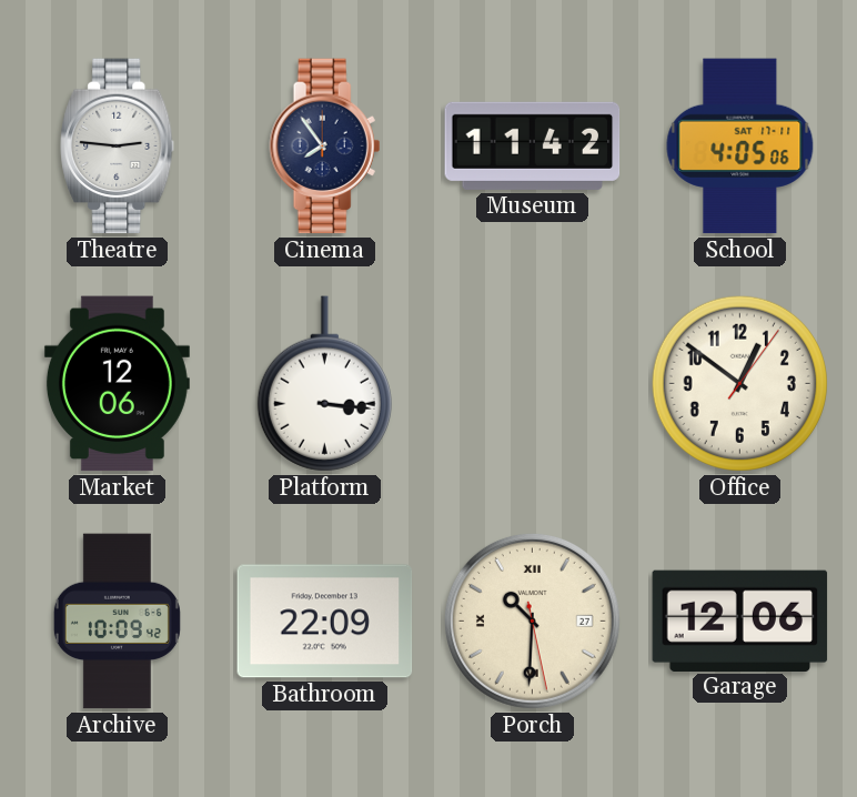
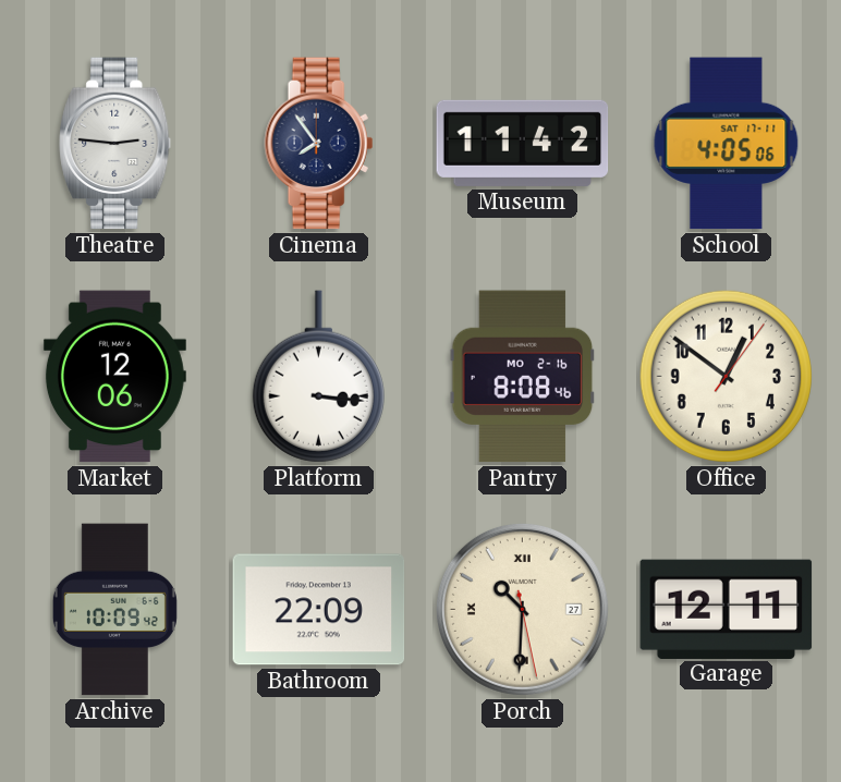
Pantry: none -> 8:08
Garage: 12:06 -> 12:11
